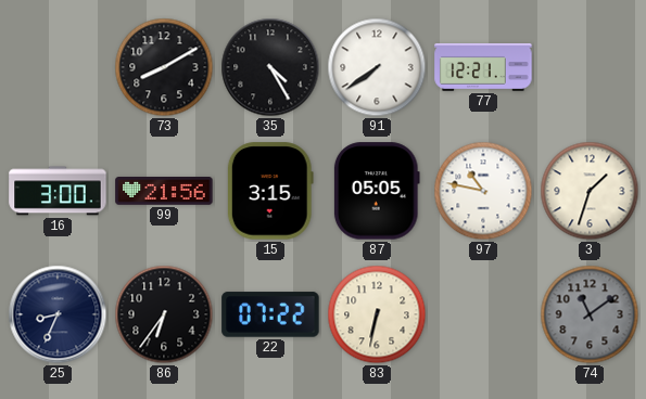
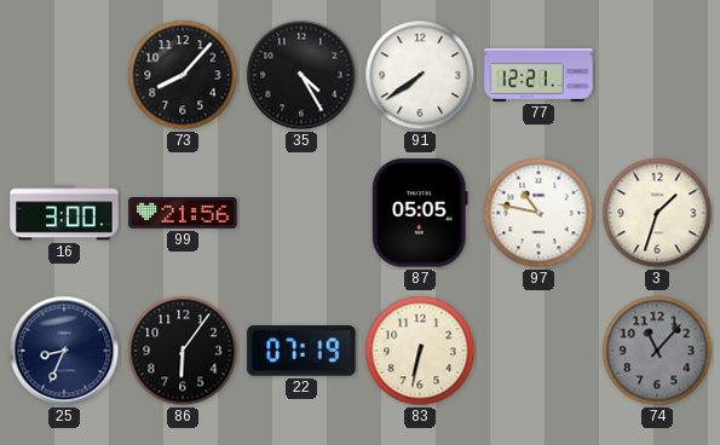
73: 8:10 -> 8:07
15: 3:15 -> none
86: 6:36 -> 6:06
22: 07:22 -> 07:19
74: 11:09 -> 11:07
